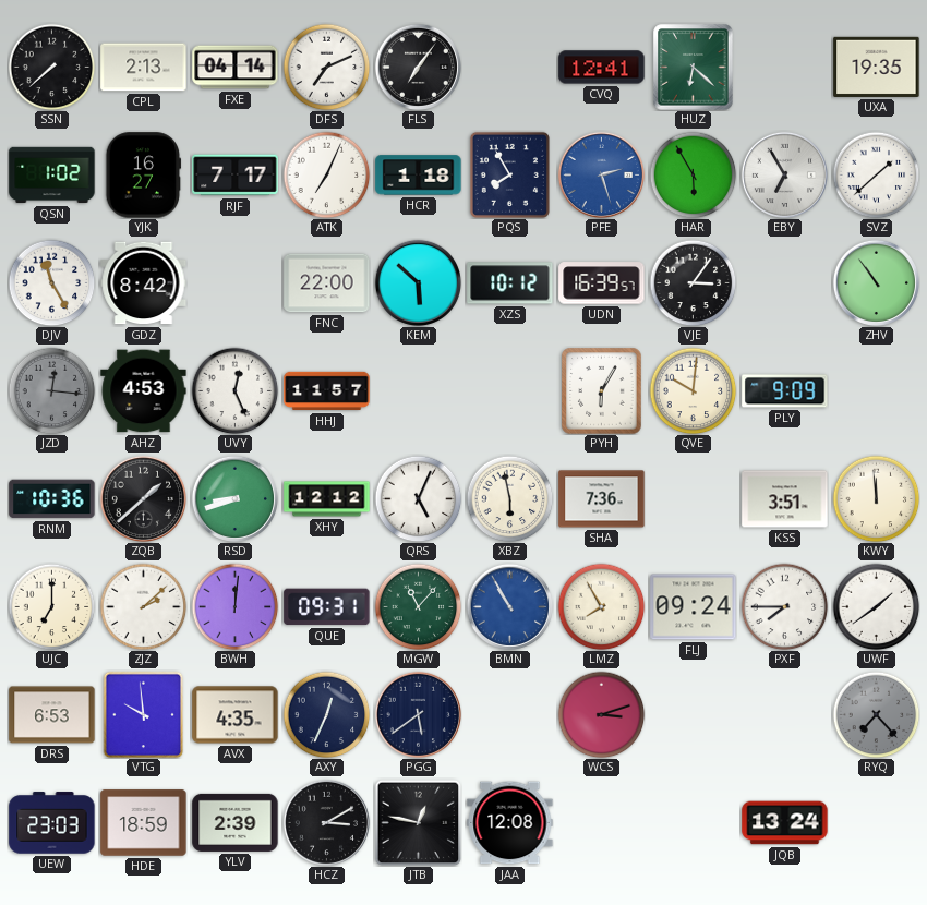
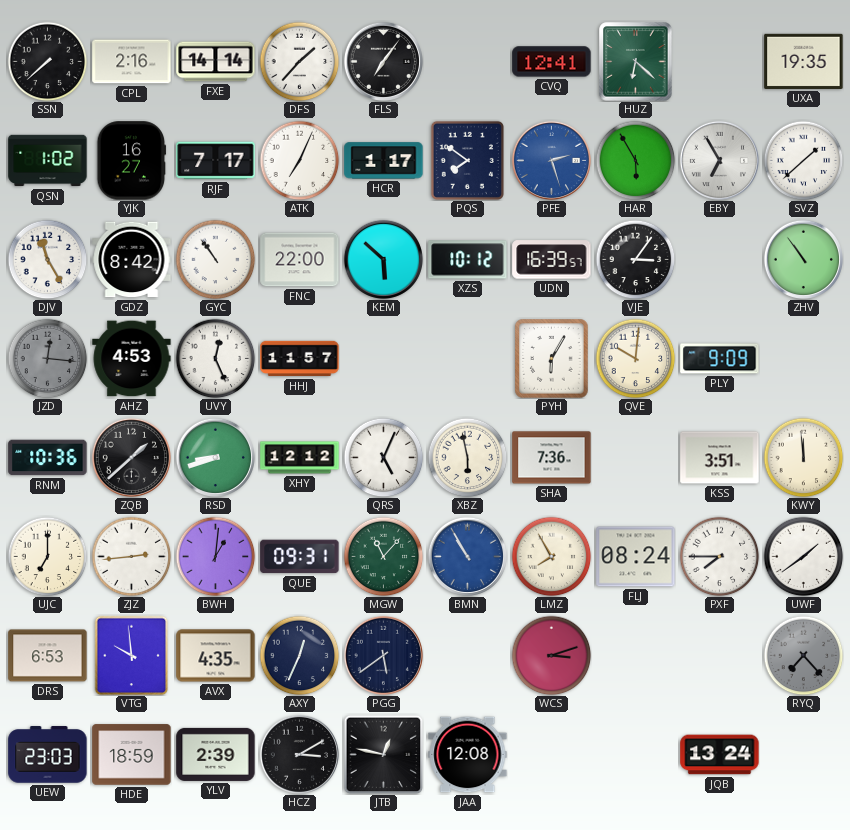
CPL: 2:13 -> 2:16
FXE: 04:14 -> 14:14
DFS: 7:11 -> 1:37
HCR: 1:18 -> 1:17
PQS: 7:55 -> 7:51
GYC: none -> 10:54
ZJZ: 2:08 -> 2:44
BWH: 12:01 -> 1:01
FLJ: 09:24 -> 08:24
